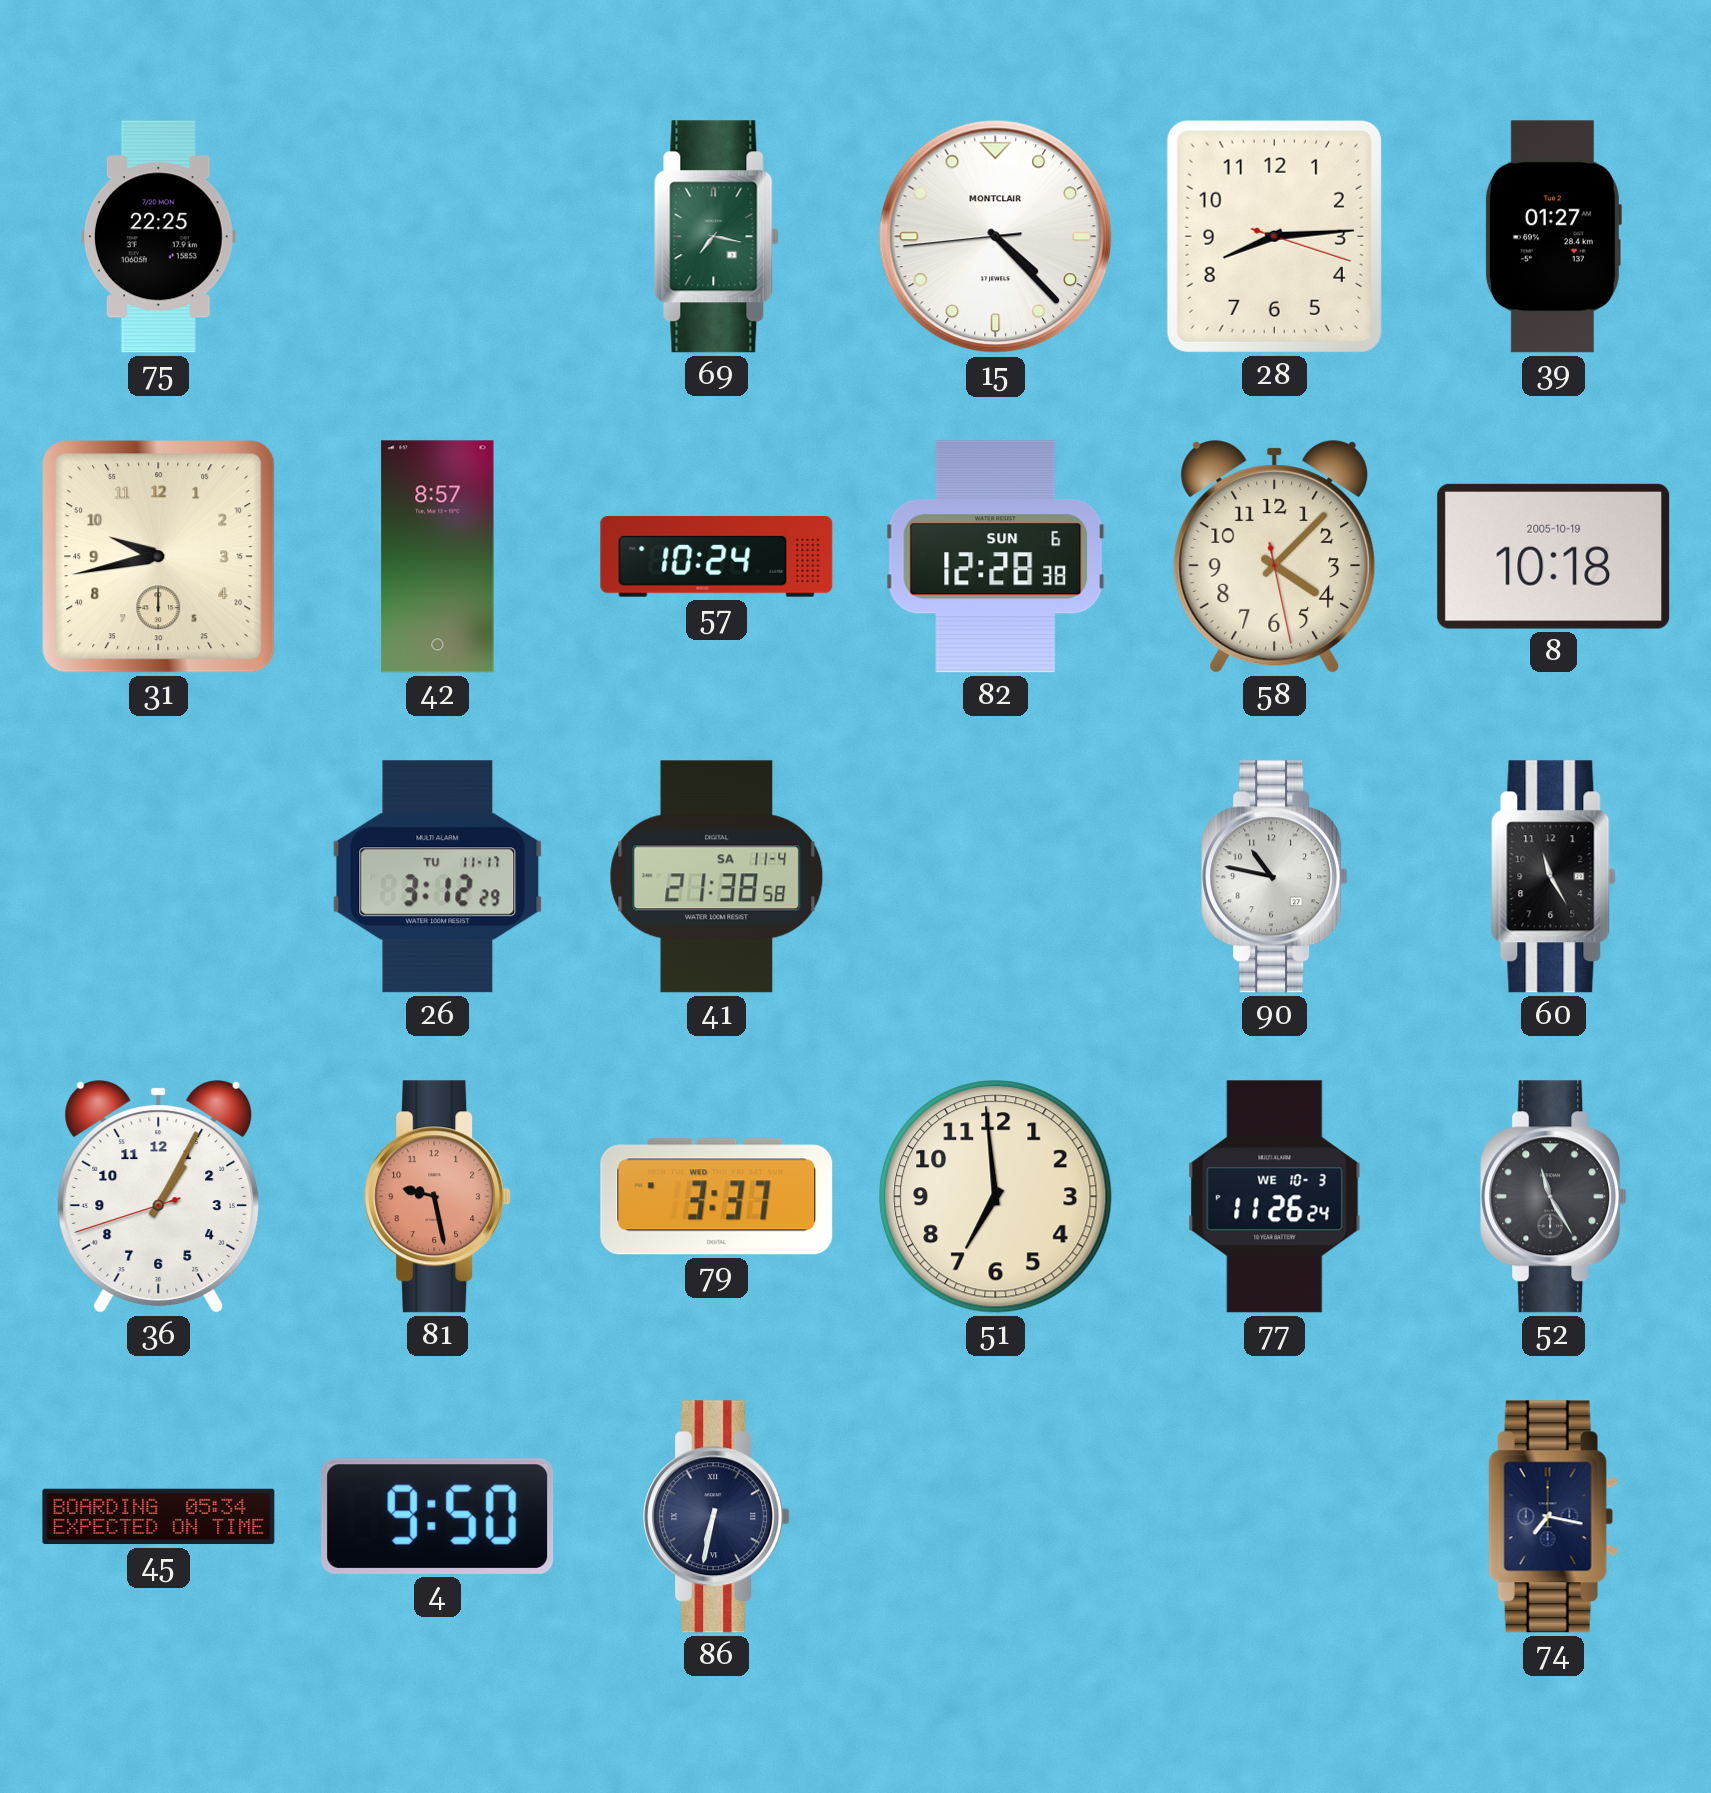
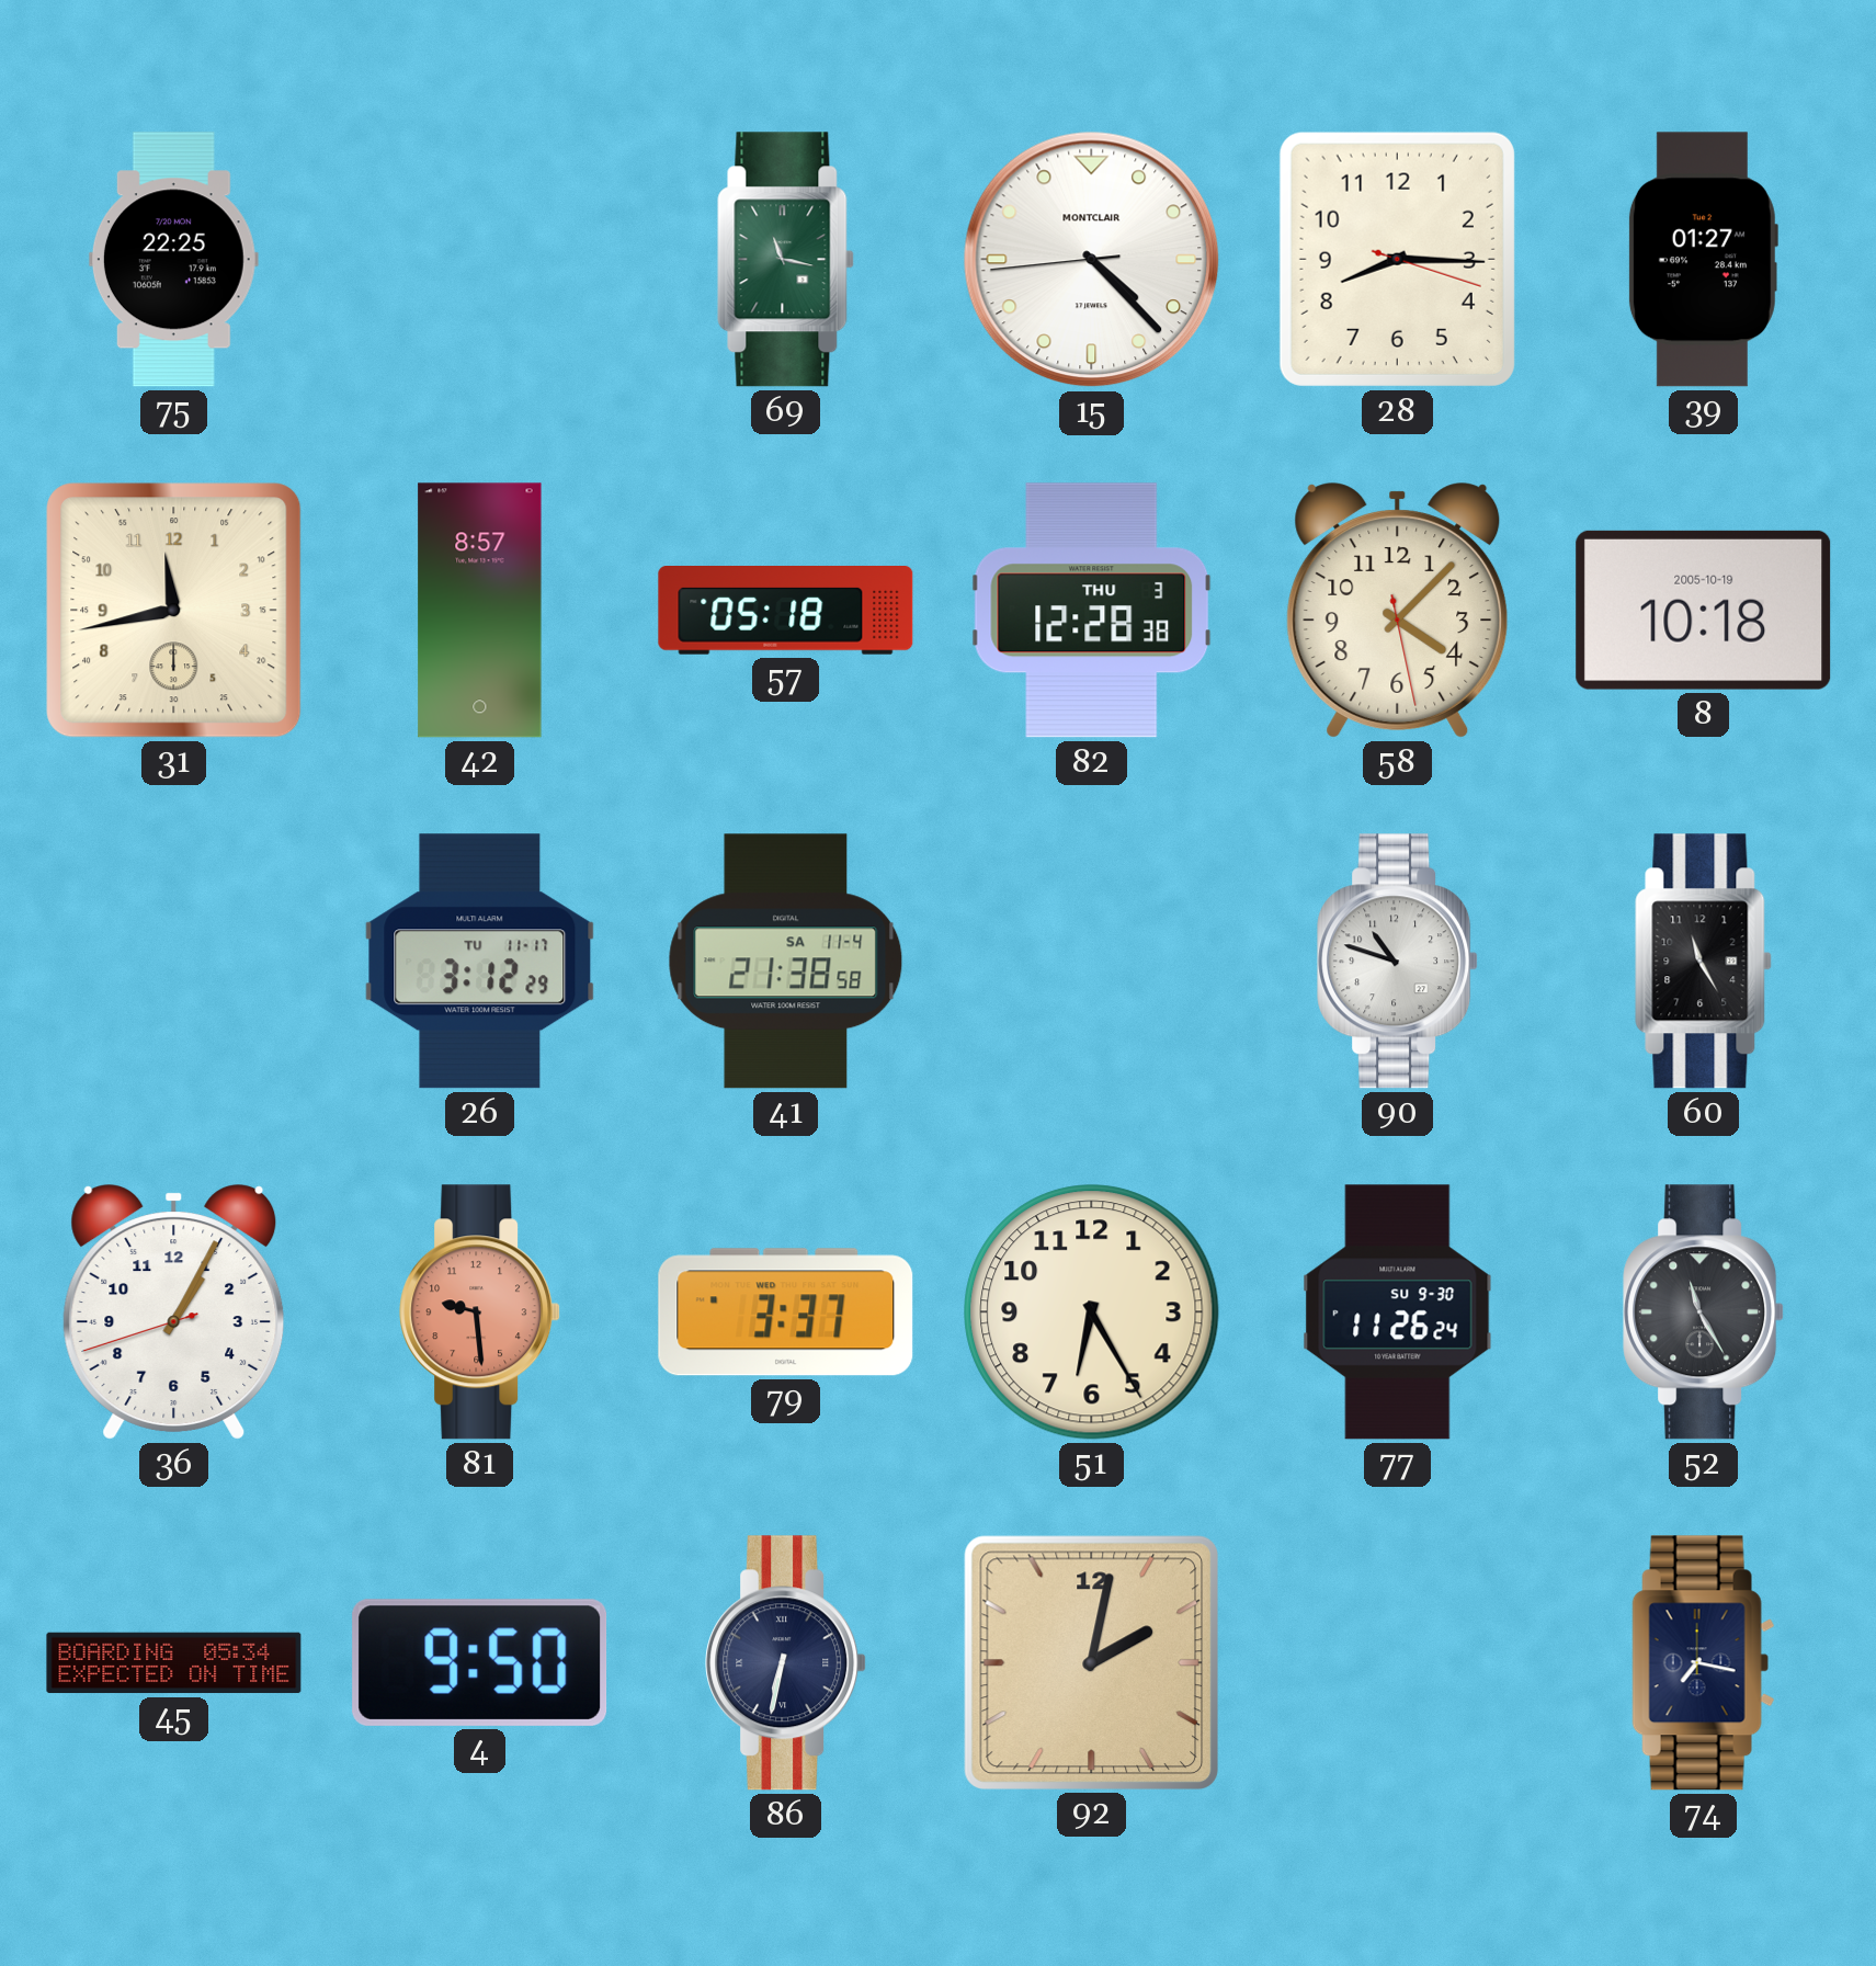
69: 7:17 -> 11:17
28: 8:14 -> 8:15
31: 9:43 -> 11:43
57: 10:24 -> 05:18
82 date: SUN 6 -> THU 3
90: 10:47 -> 10:48
81: 9:28 -> 9:29
51: 6:59 -> 6:25
77 date: WE 10-3 -> SU 9-30
92: none -> 2:02
